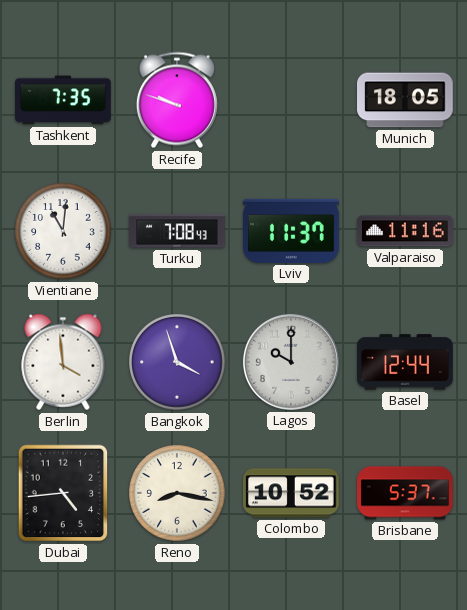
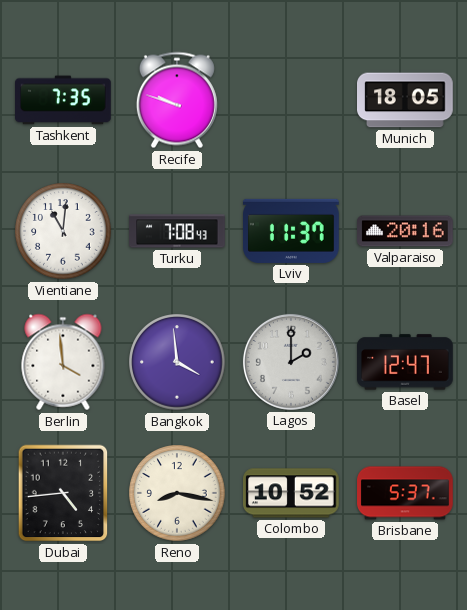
Valparaiso: 11:16 -> 20:16
Bangkok: 3:57 -> 3:59
Lagos: 10:00 -> 2:00
Basel: 12:44 -> 12:47
